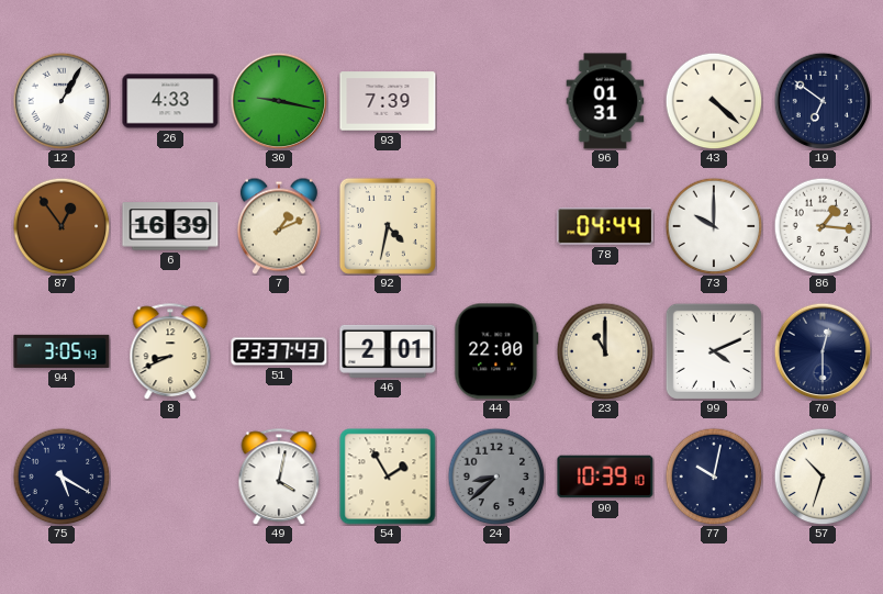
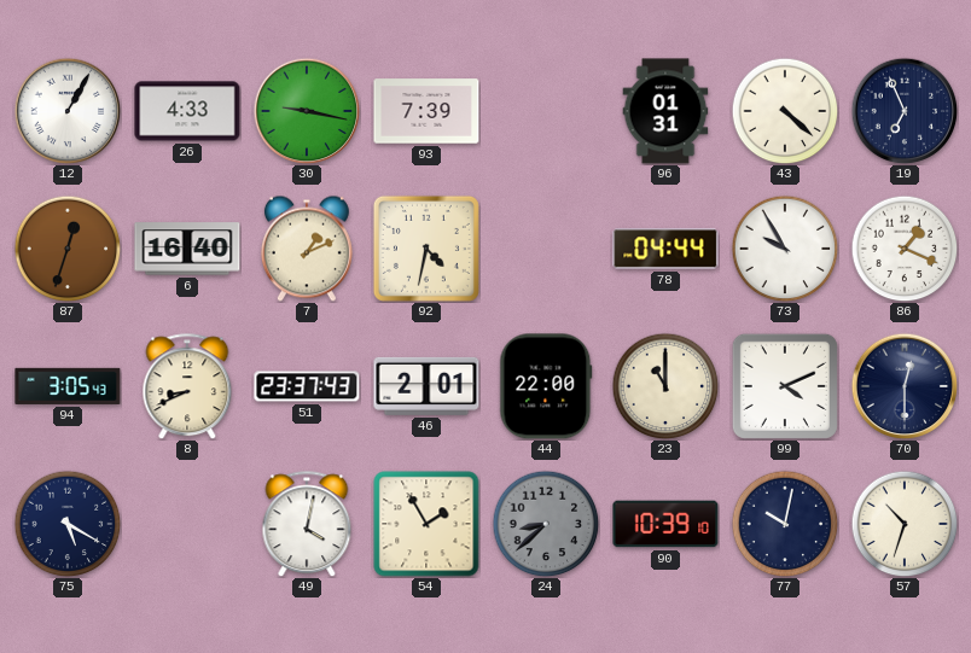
19: 6:51 -> 6:56
87: 12:54 -> 12:33
6: 16:39 -> 16:40
73: 10:00 -> 9:55
86: 1:16 -> 1:19
